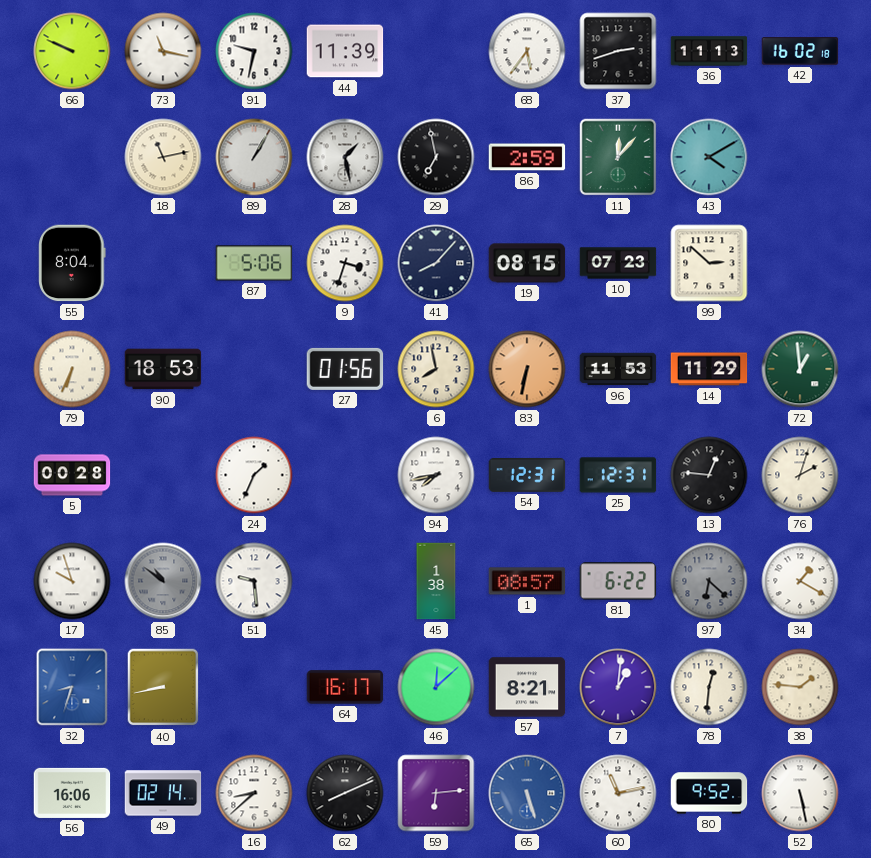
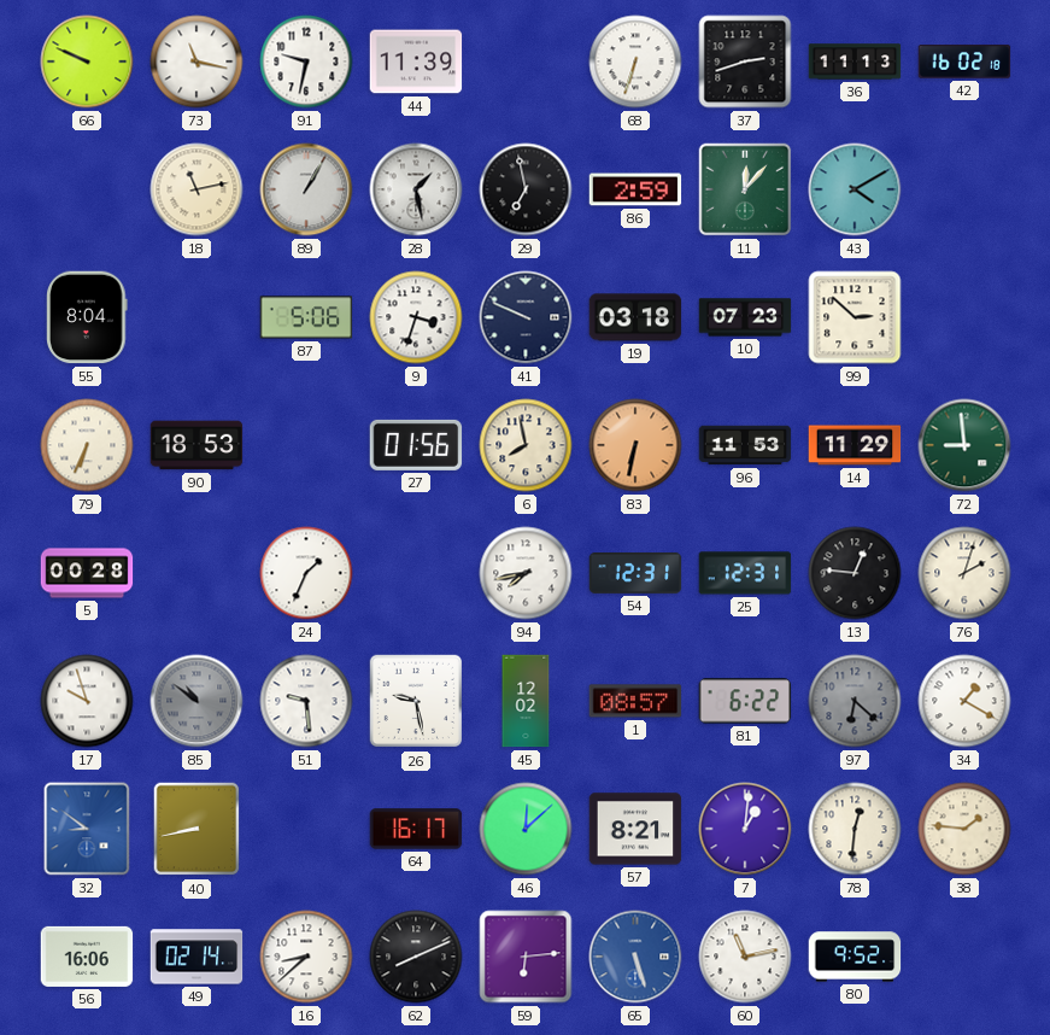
68: 5:36 -> 6:33
41: 8:07 -> 9:49
19: 08:15 -> 03:18
72: 12:59 -> 8:59
26: none -> 9:28
45: 1:38 -> 12:02
32: 8:33 -> 8:51
52: 5:28 -> none
